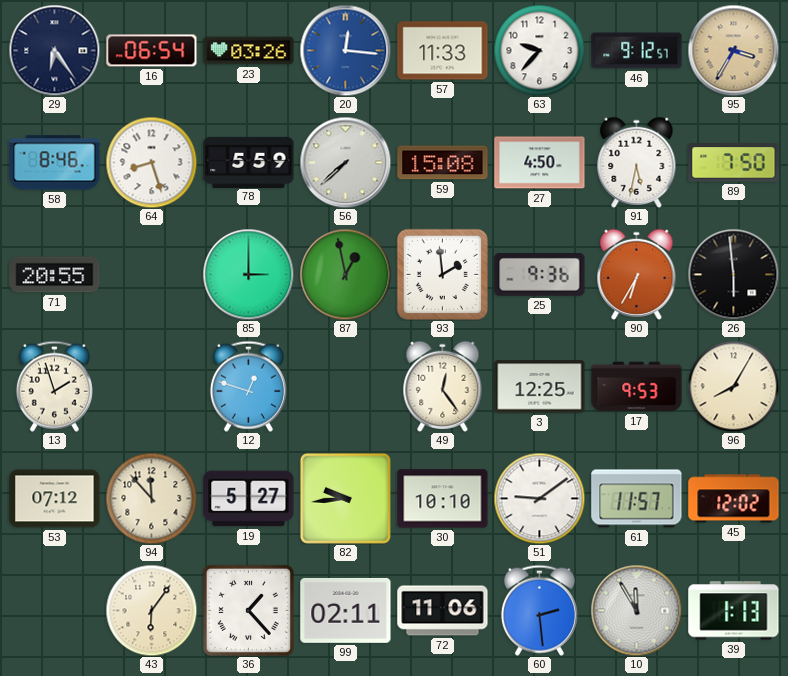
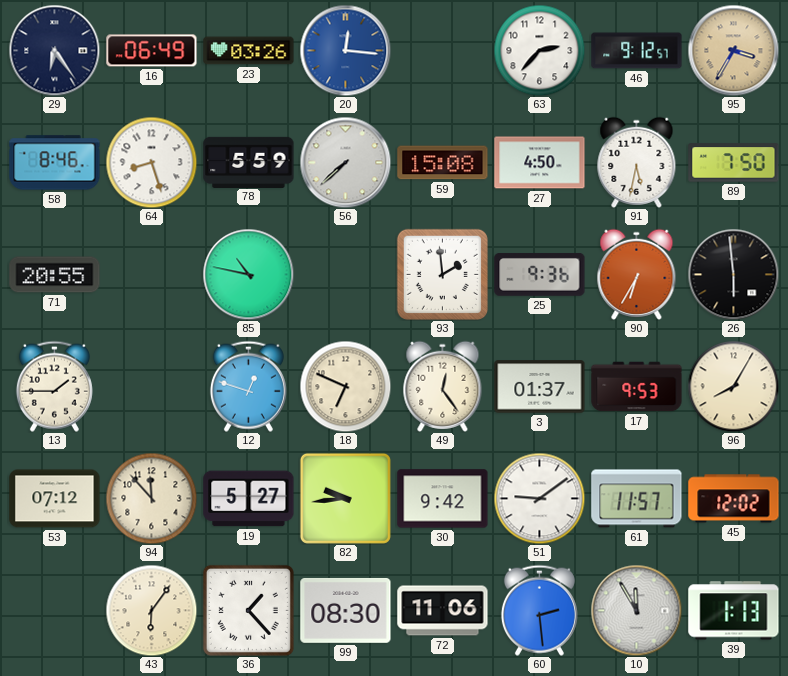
16: 06:54 -> 06:49
57: 11:33 -> none
63: 9:37 -> 2:37
85: 3:00 -> 10:47
87: 12:58 -> none
13: 1:57 -> 1:45
18: none -> 6:49
3: 12:25 -> 01:37
30: 10:10 -> 9:42
99: 02:11 -> 08:30
